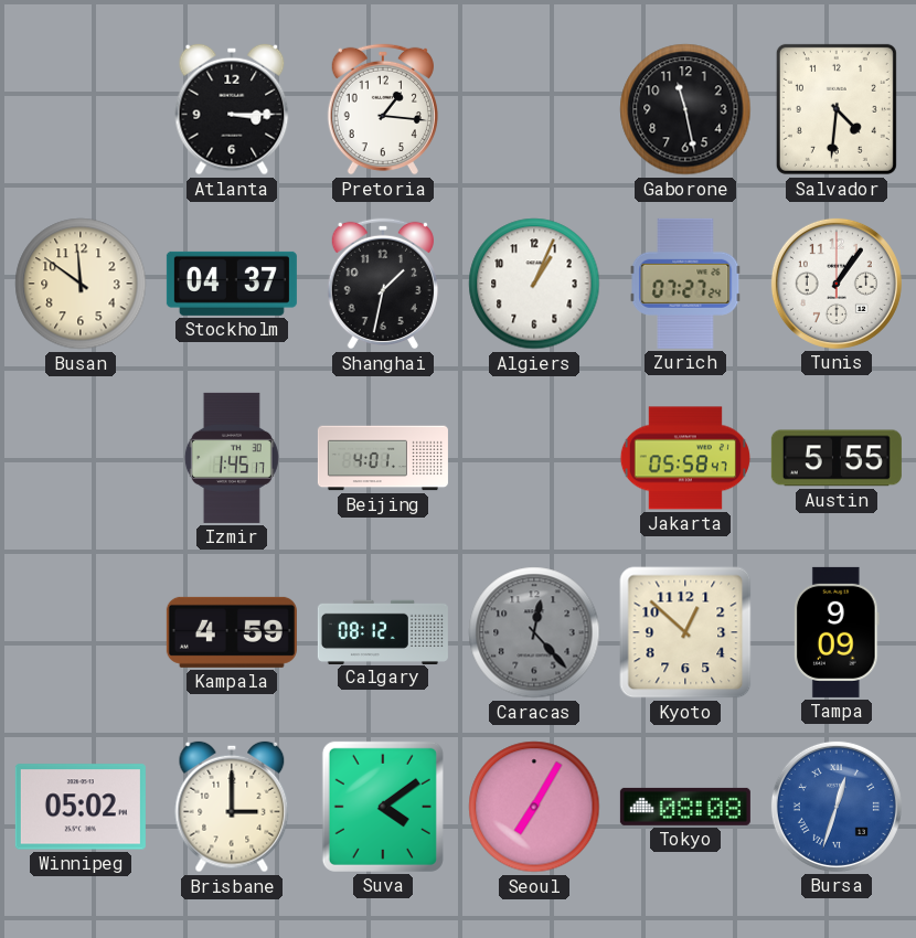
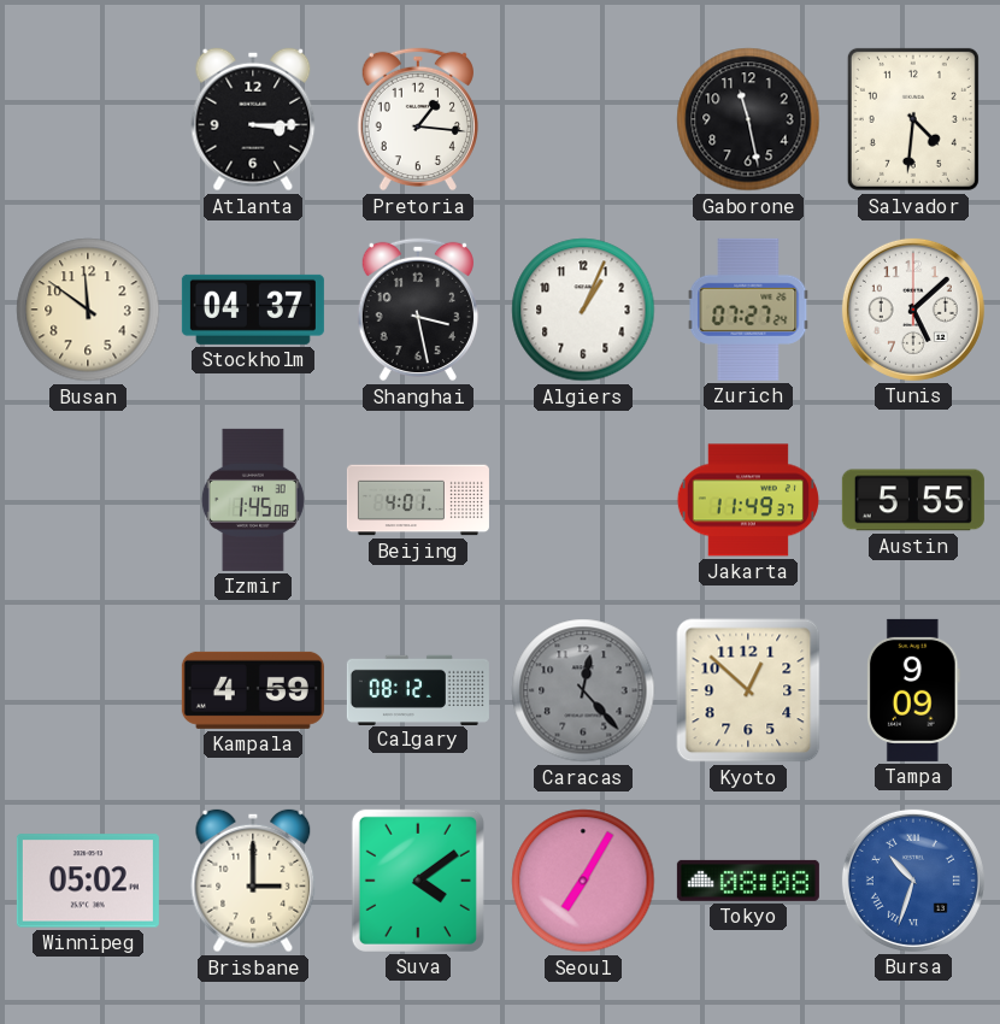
Shanghai: 1:32 -> 3:28
Tunis: 1:06 -> 5:08
Izmir: 1:45:17 -> 1:45:08
Jakarta: 05:58 -> 11:49
Bursa: 12:33 -> 10:33
